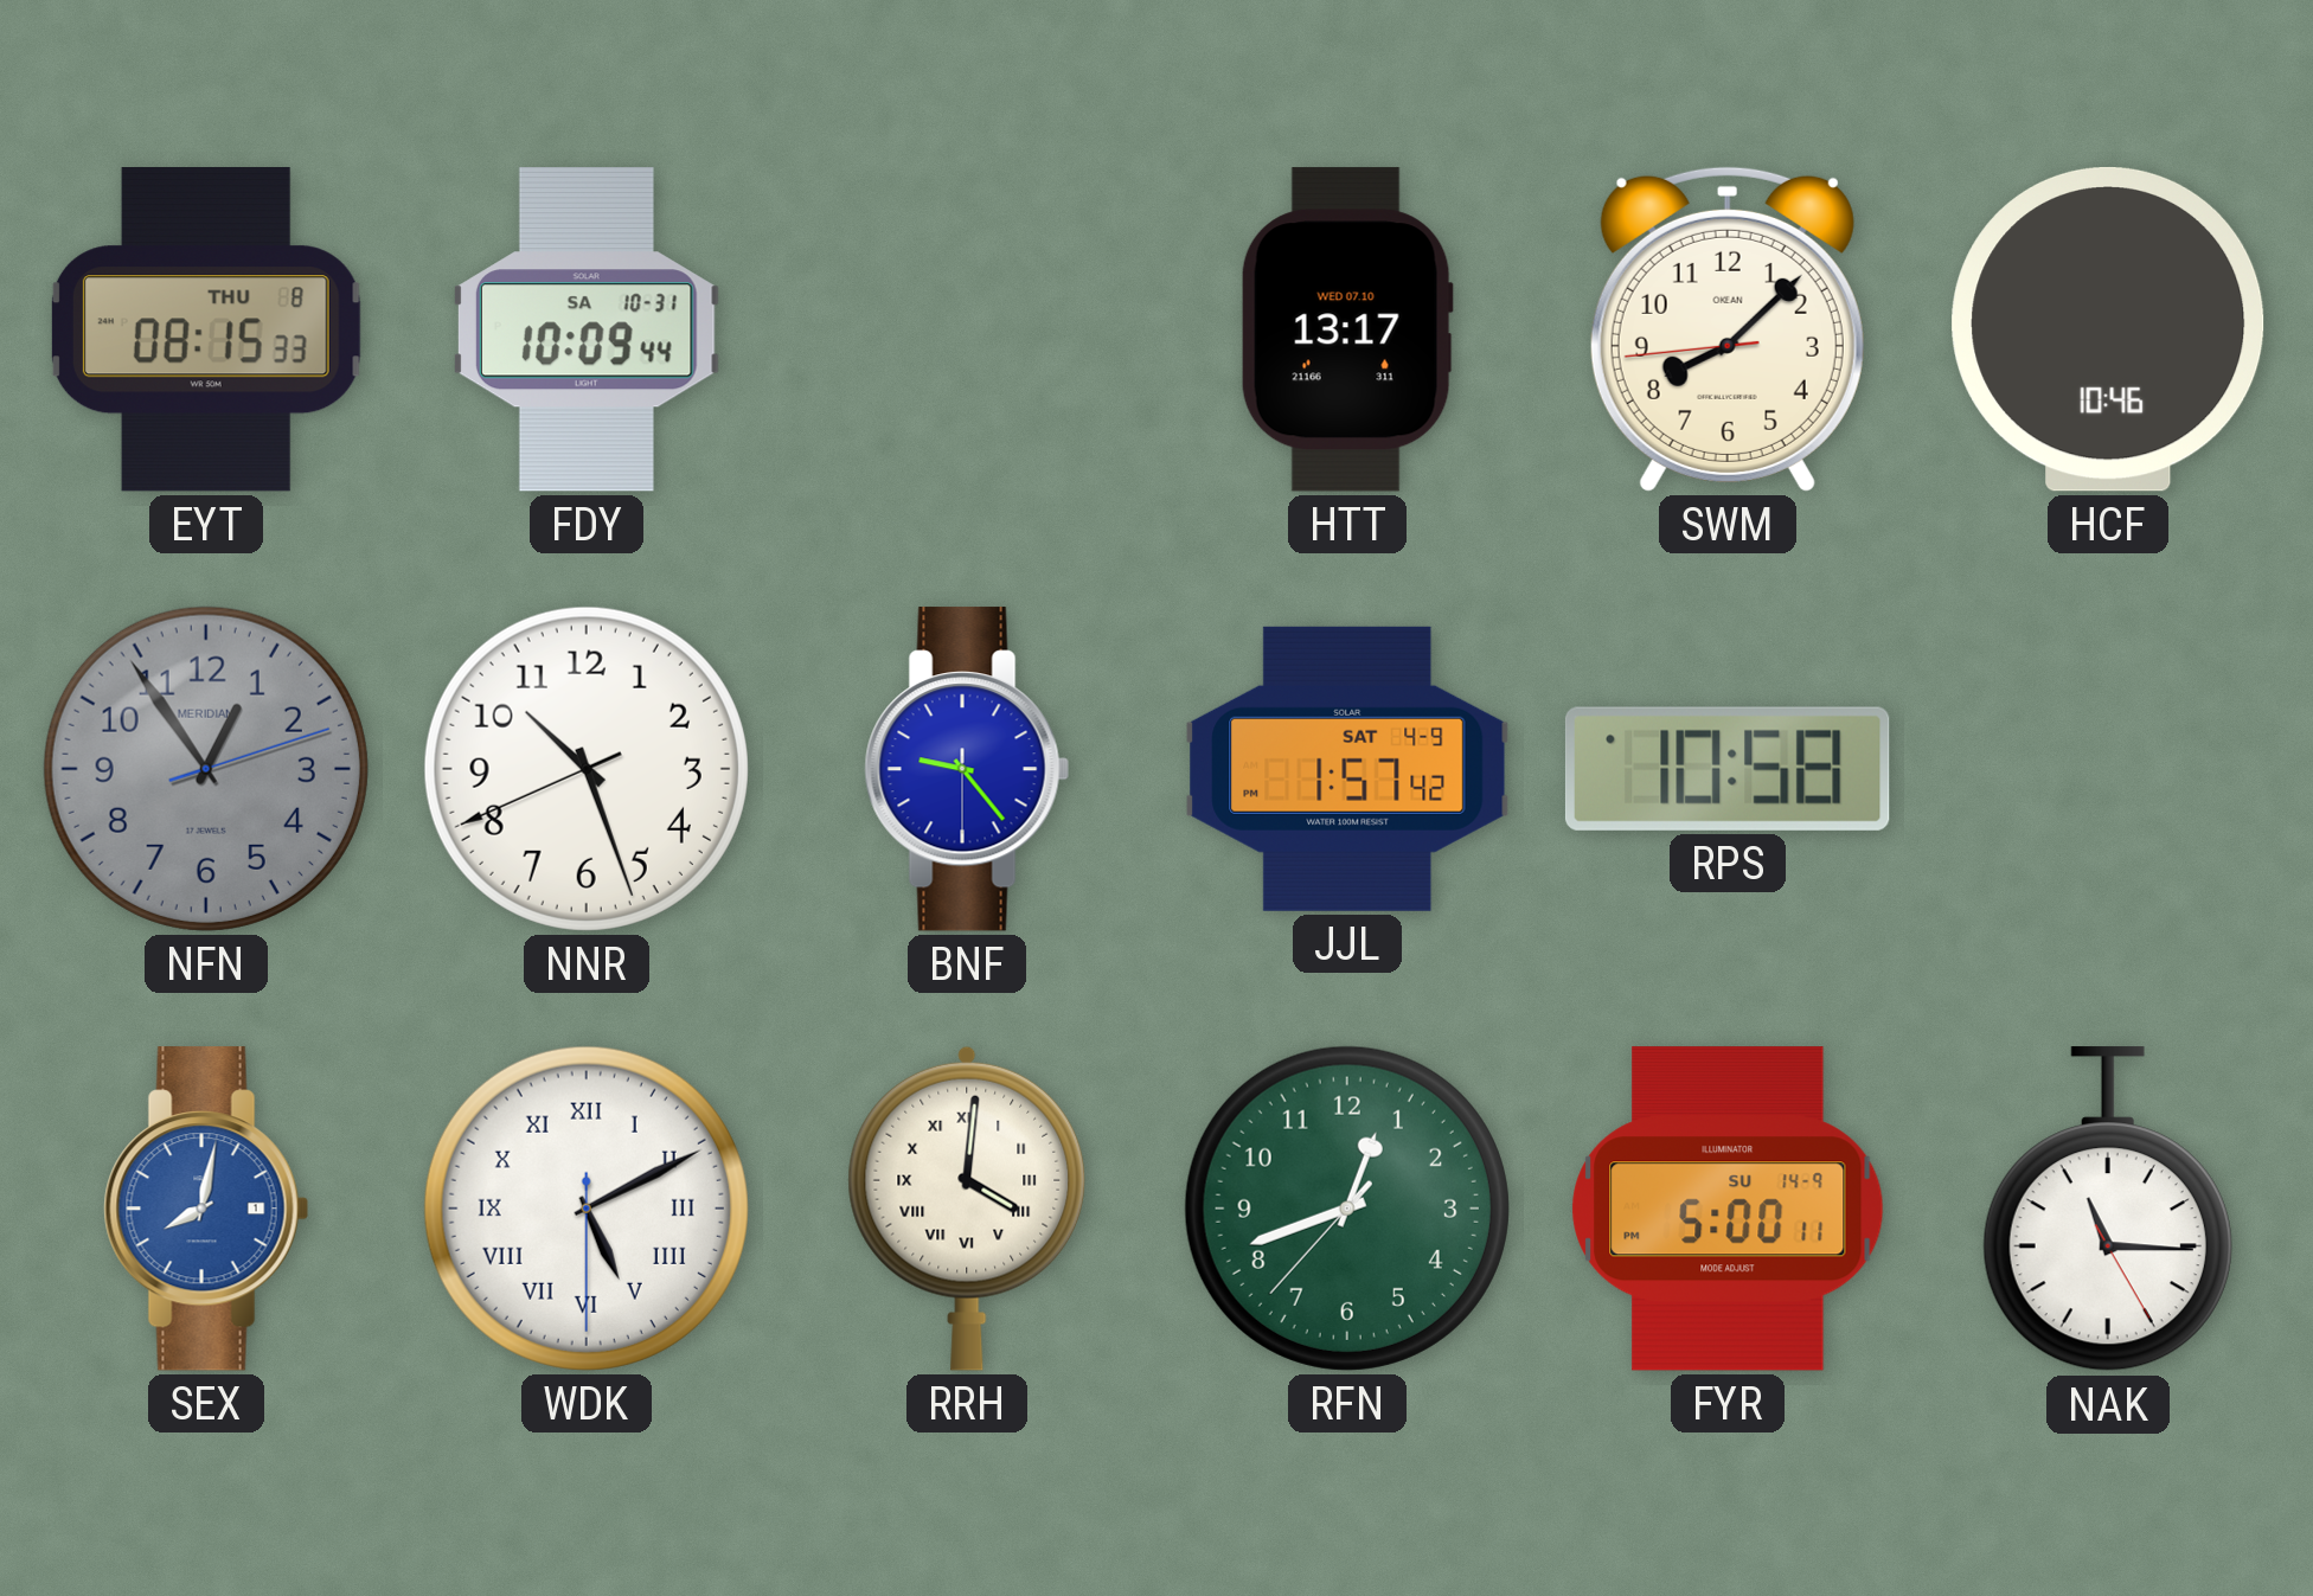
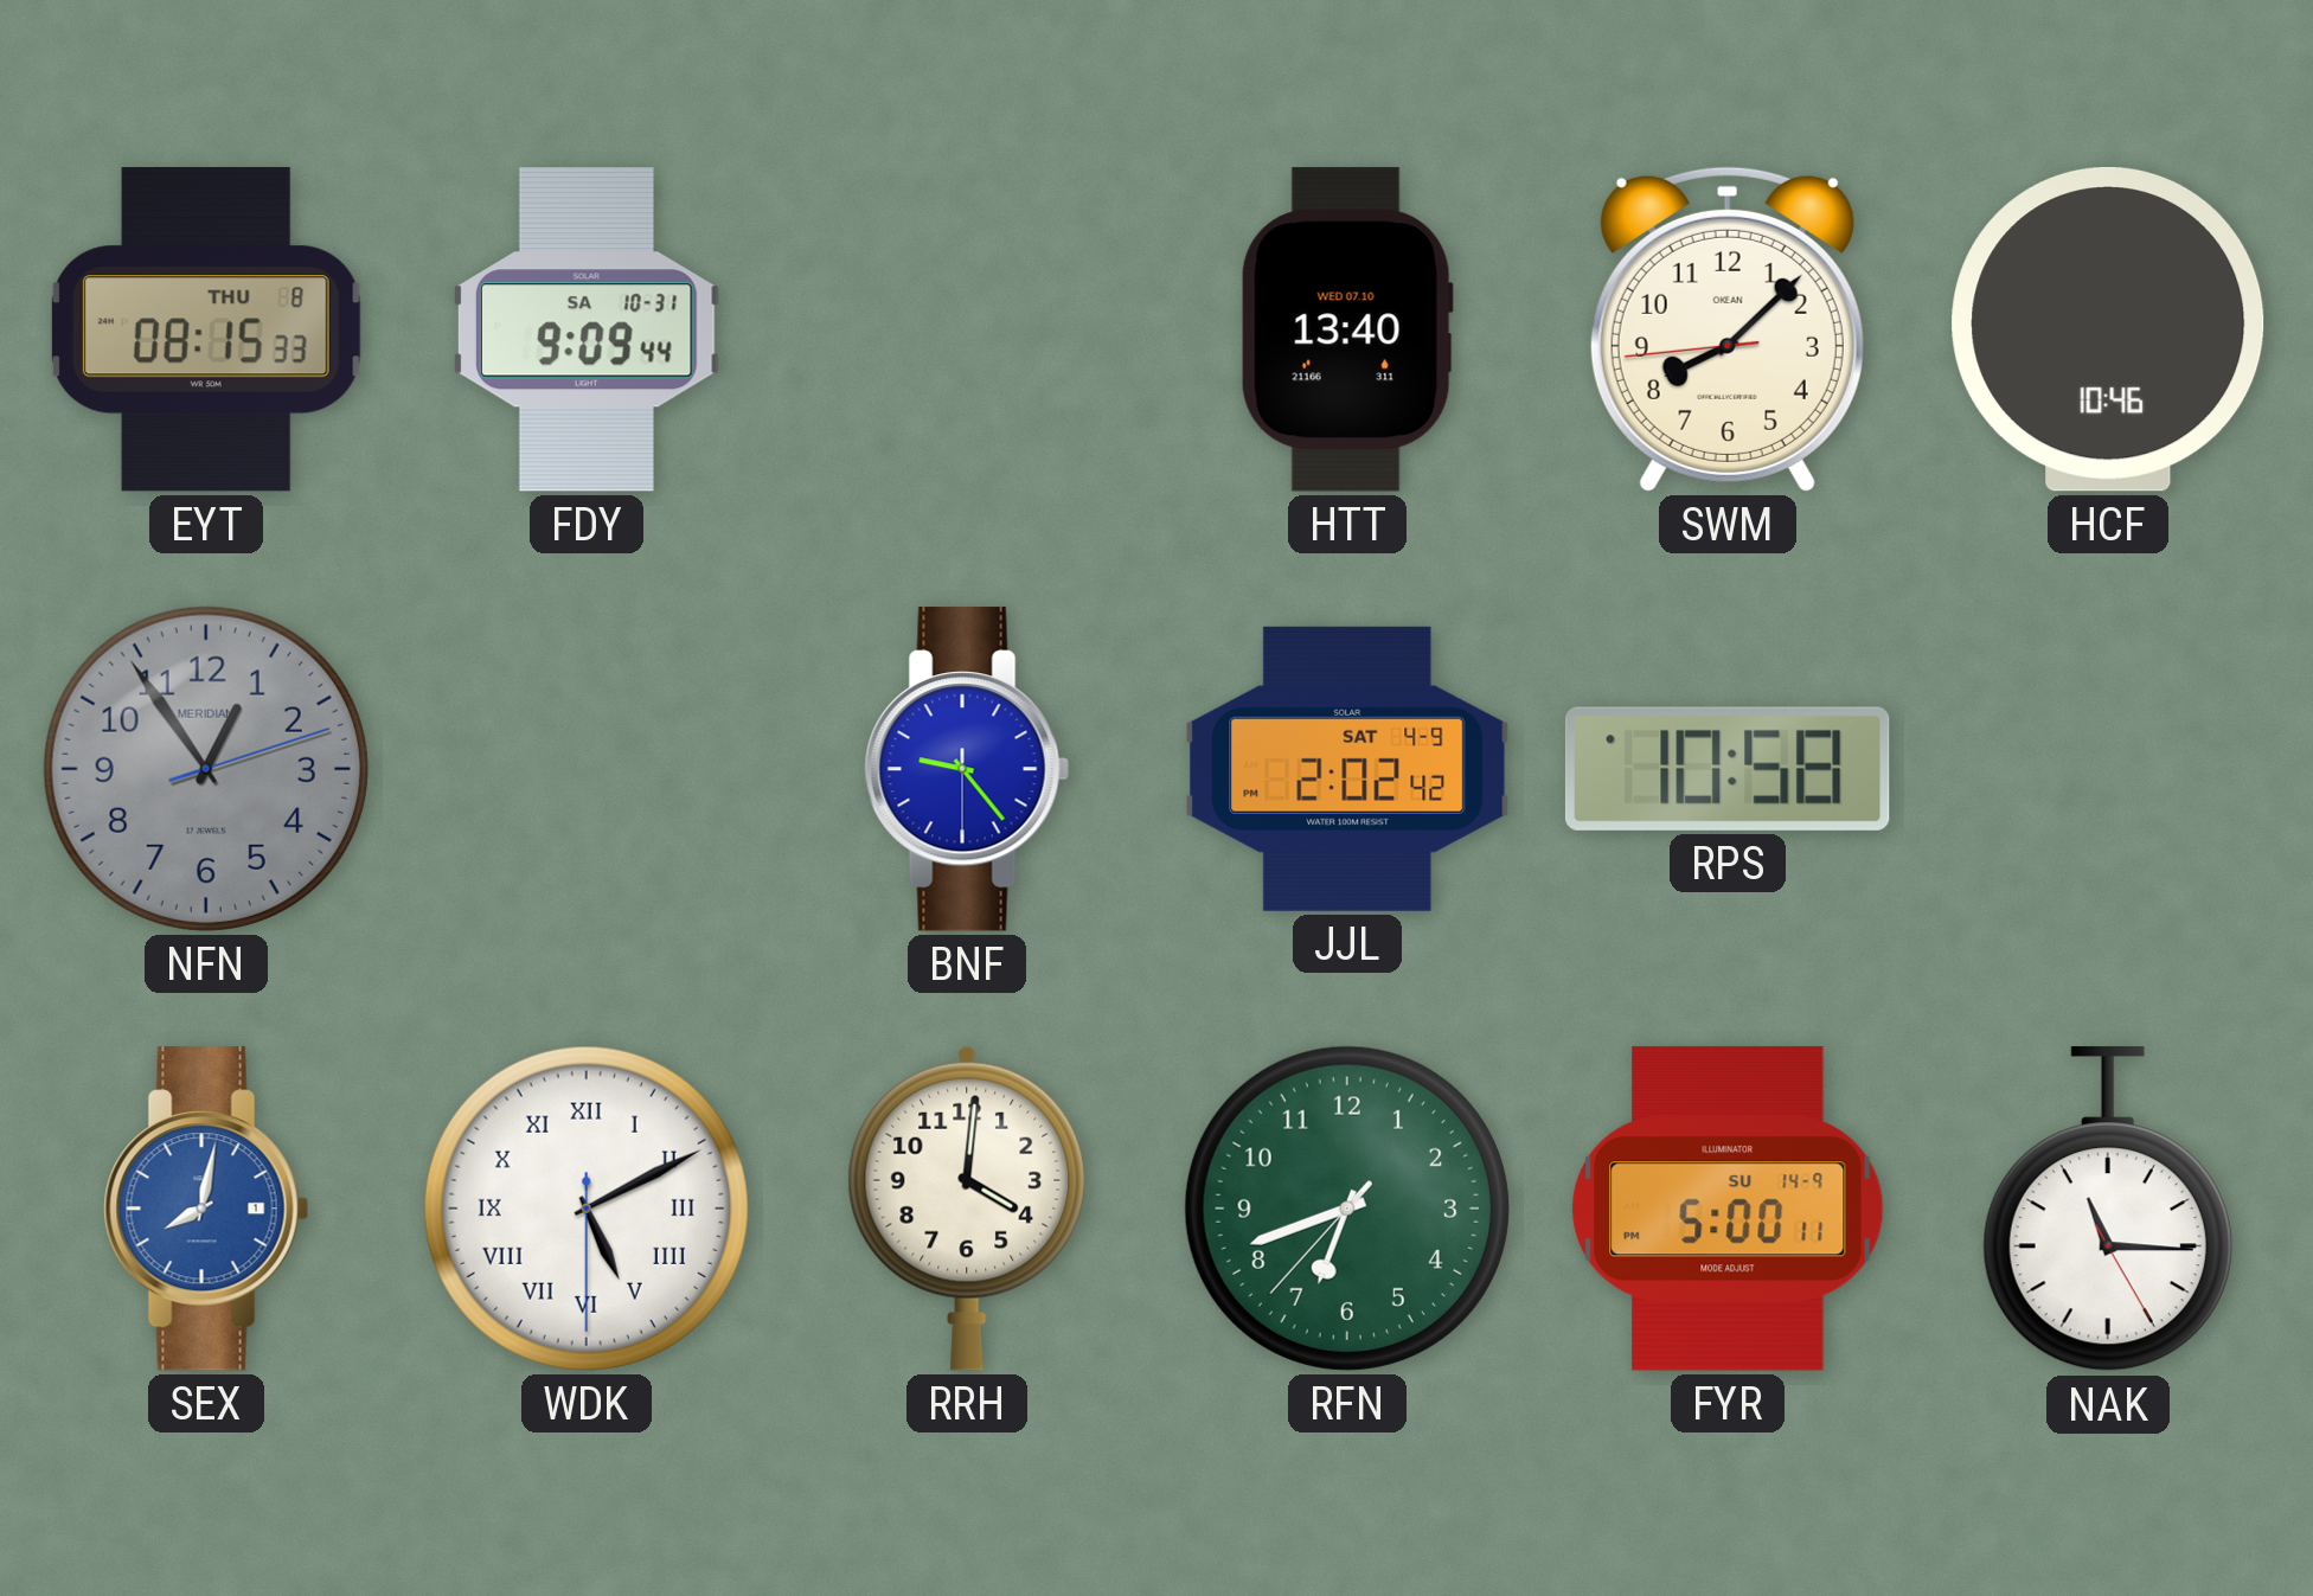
FDY: 10:09 -> 9:09
HTT: 13:17 -> 13:40
NNR: 10:26 -> none
JJL: 1:57 -> 2:02
RRH numerals: Roman -> Arabic
RFN: 12:41 -> 6:41
